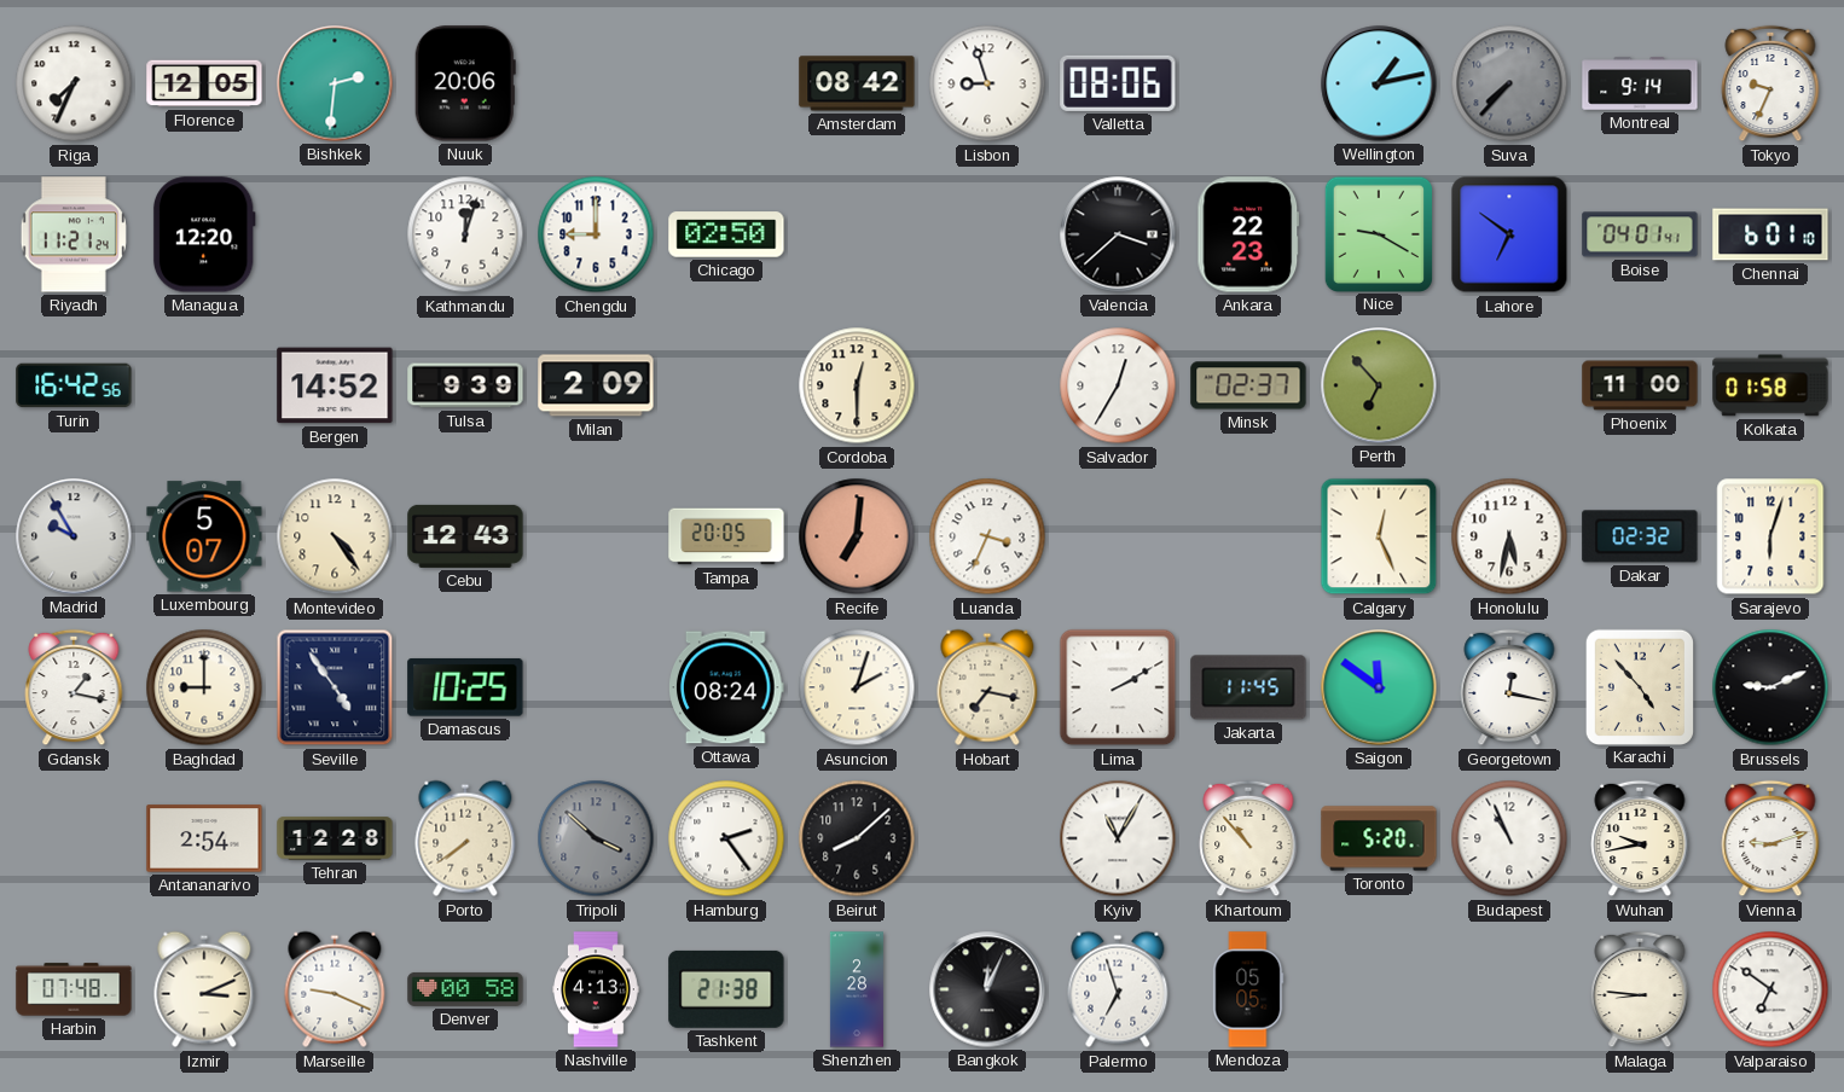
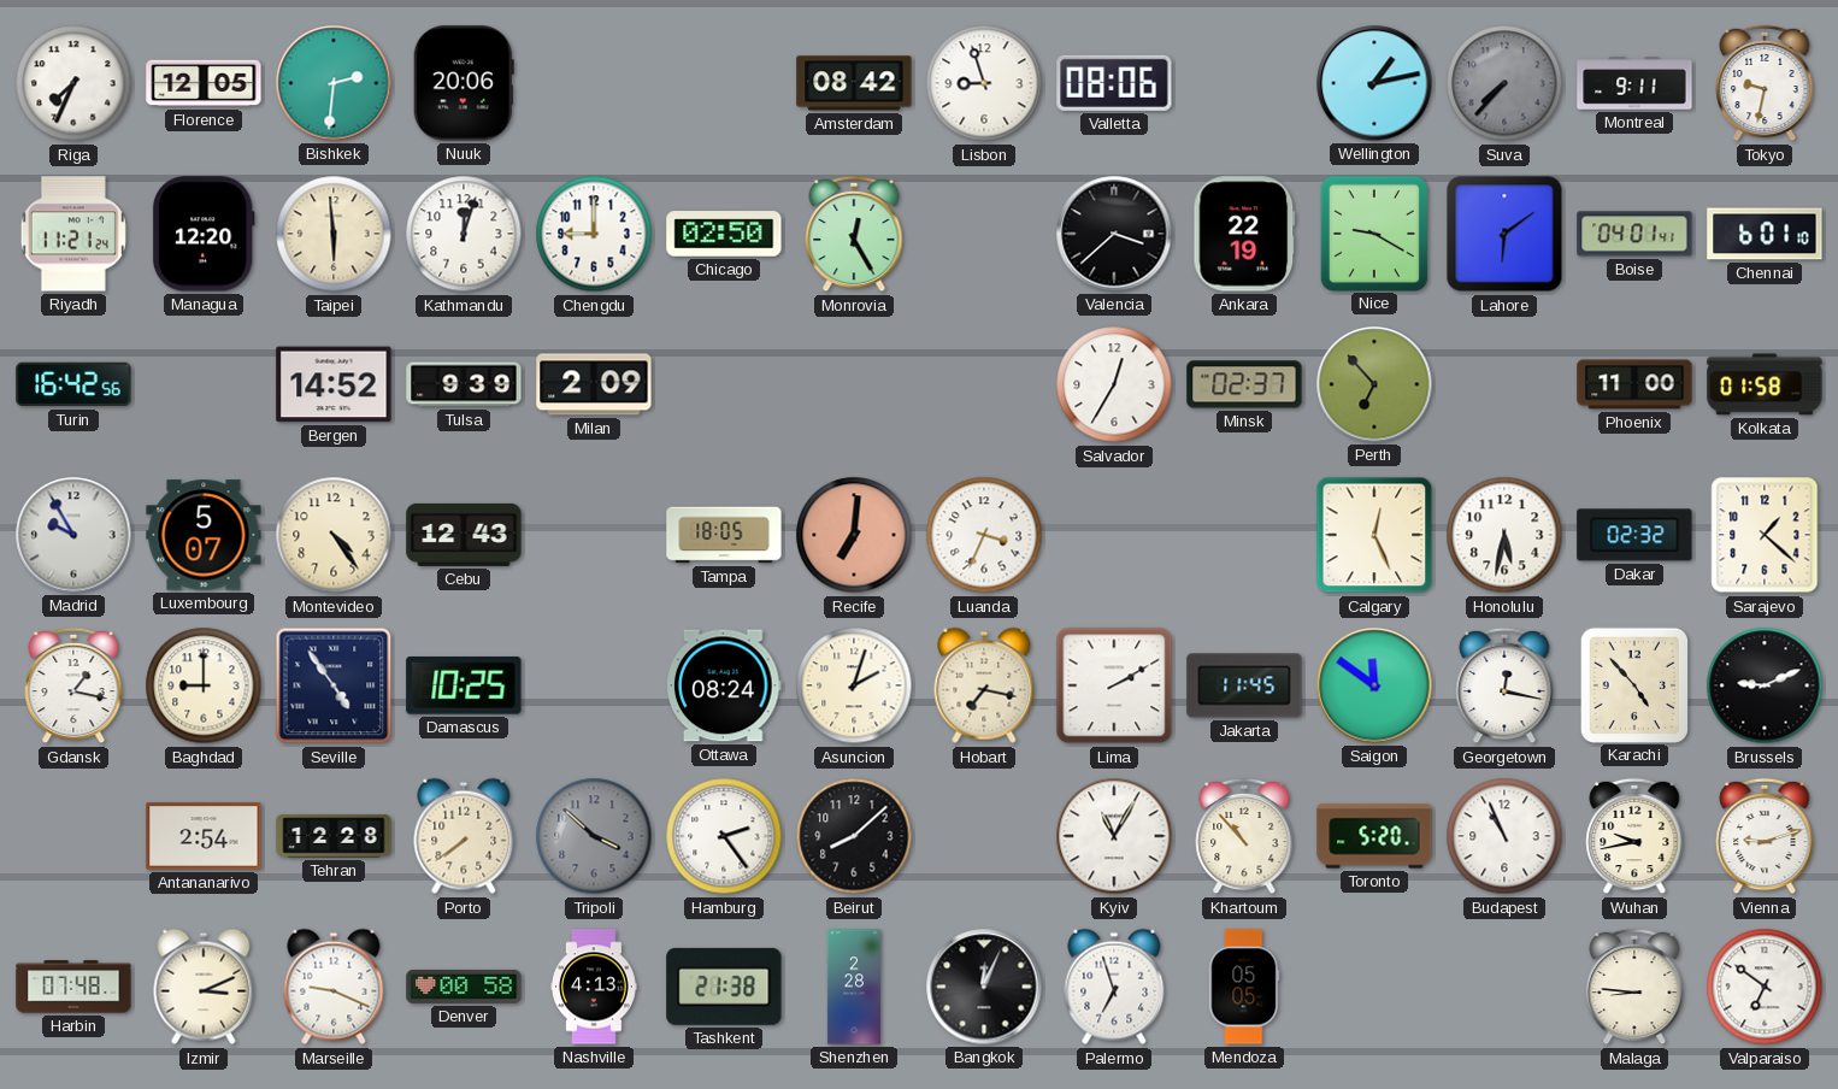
Montreal: 9:14 -> 9:11
Tokyo: 9:34 -> 9:32
Taipei: none -> 5:59
Monrovia: none -> 12:25
Ankara: 22:23 -> 22:19
Lahore: 6:51 -> 6:09
Cordoba: 12:30 -> none
Tampa: 20:05 -> 18:05
Sarajevo: 6:03 -> 1:22
